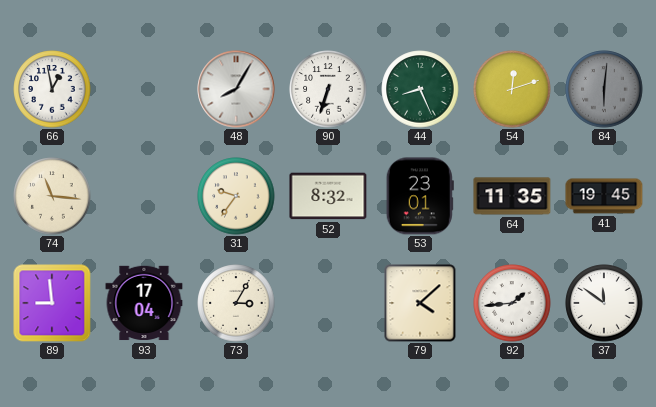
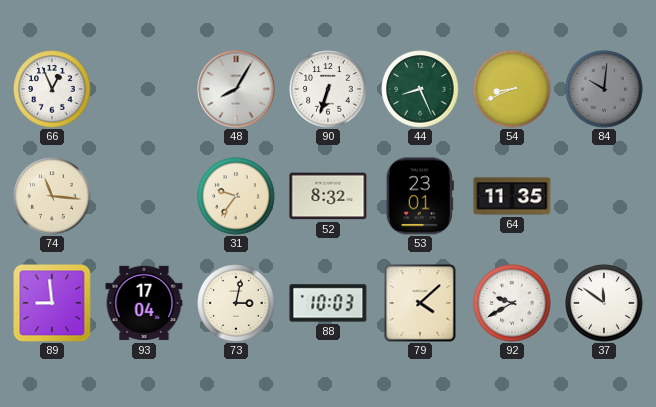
66: 12:58 -> 12:56
54: 12:12 -> 8:41
84: 6:01 -> 10:01
41: 19:45 -> none
73: 3:05 -> 3:02
88: none -> 10:03
92: 1:44 -> 9:40
